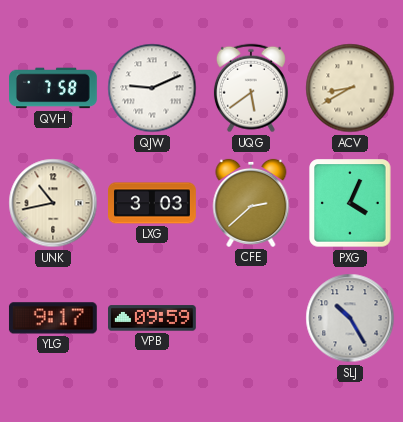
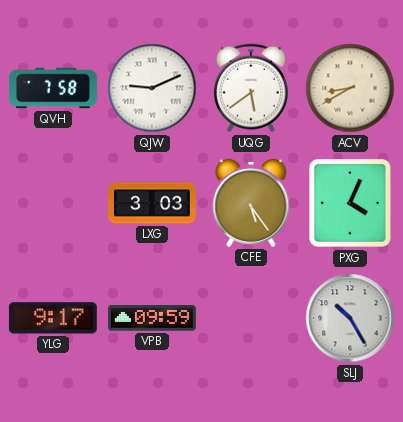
UNK: 10:43 -> none
CFE: 2:38 -> 5:24
